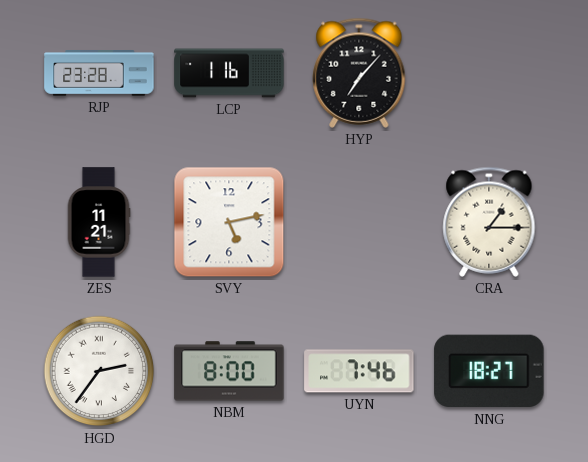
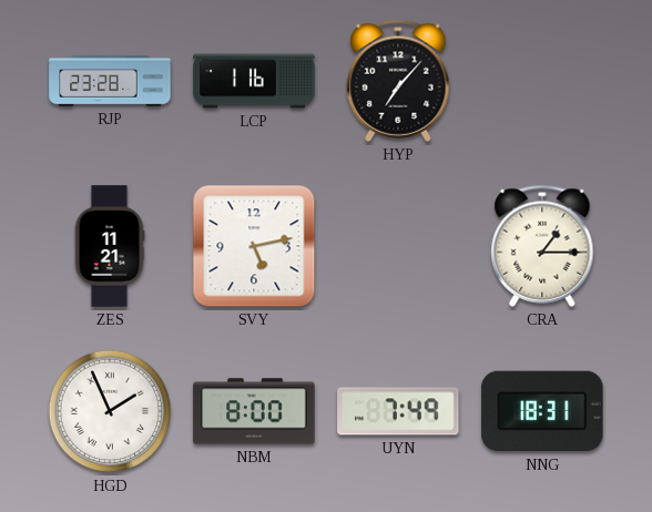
HGD: 2:36 -> 1:56
UYN: 7:46 -> 7:49
NNG: 18:27 -> 18:31
